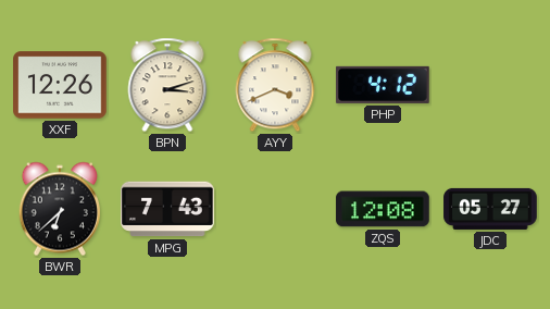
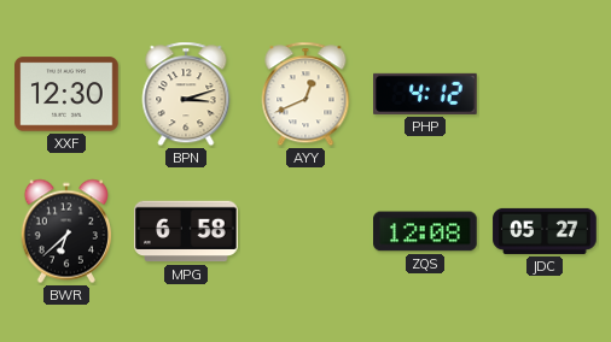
XXF: 12:26 -> 12:30
AYY: 3:41 -> 12:41
MPG: 7:43 -> 6:58
